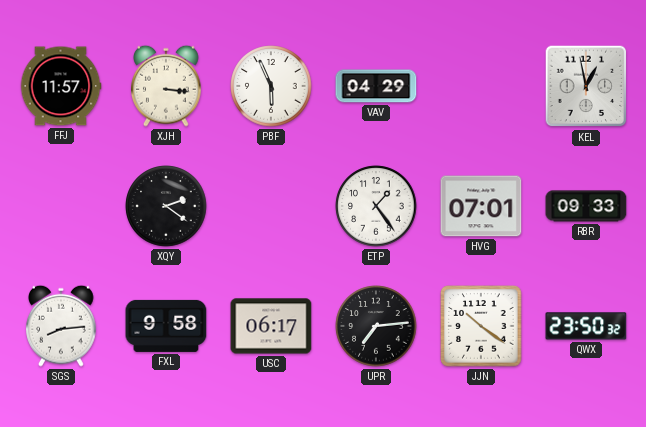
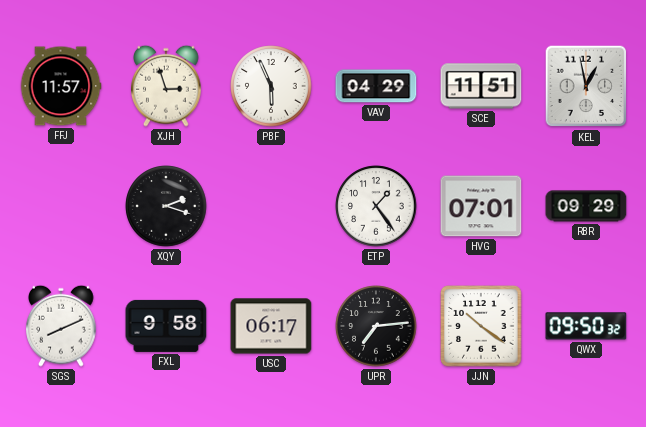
XJH: 3:16 -> 2:57
SCE: none -> 11:51
XQY: 2:21 -> 2:18
RBR: 09:33 -> 09:29
SGS: 8:14 -> 8:11
QWX: 23:50 -> 09:50
